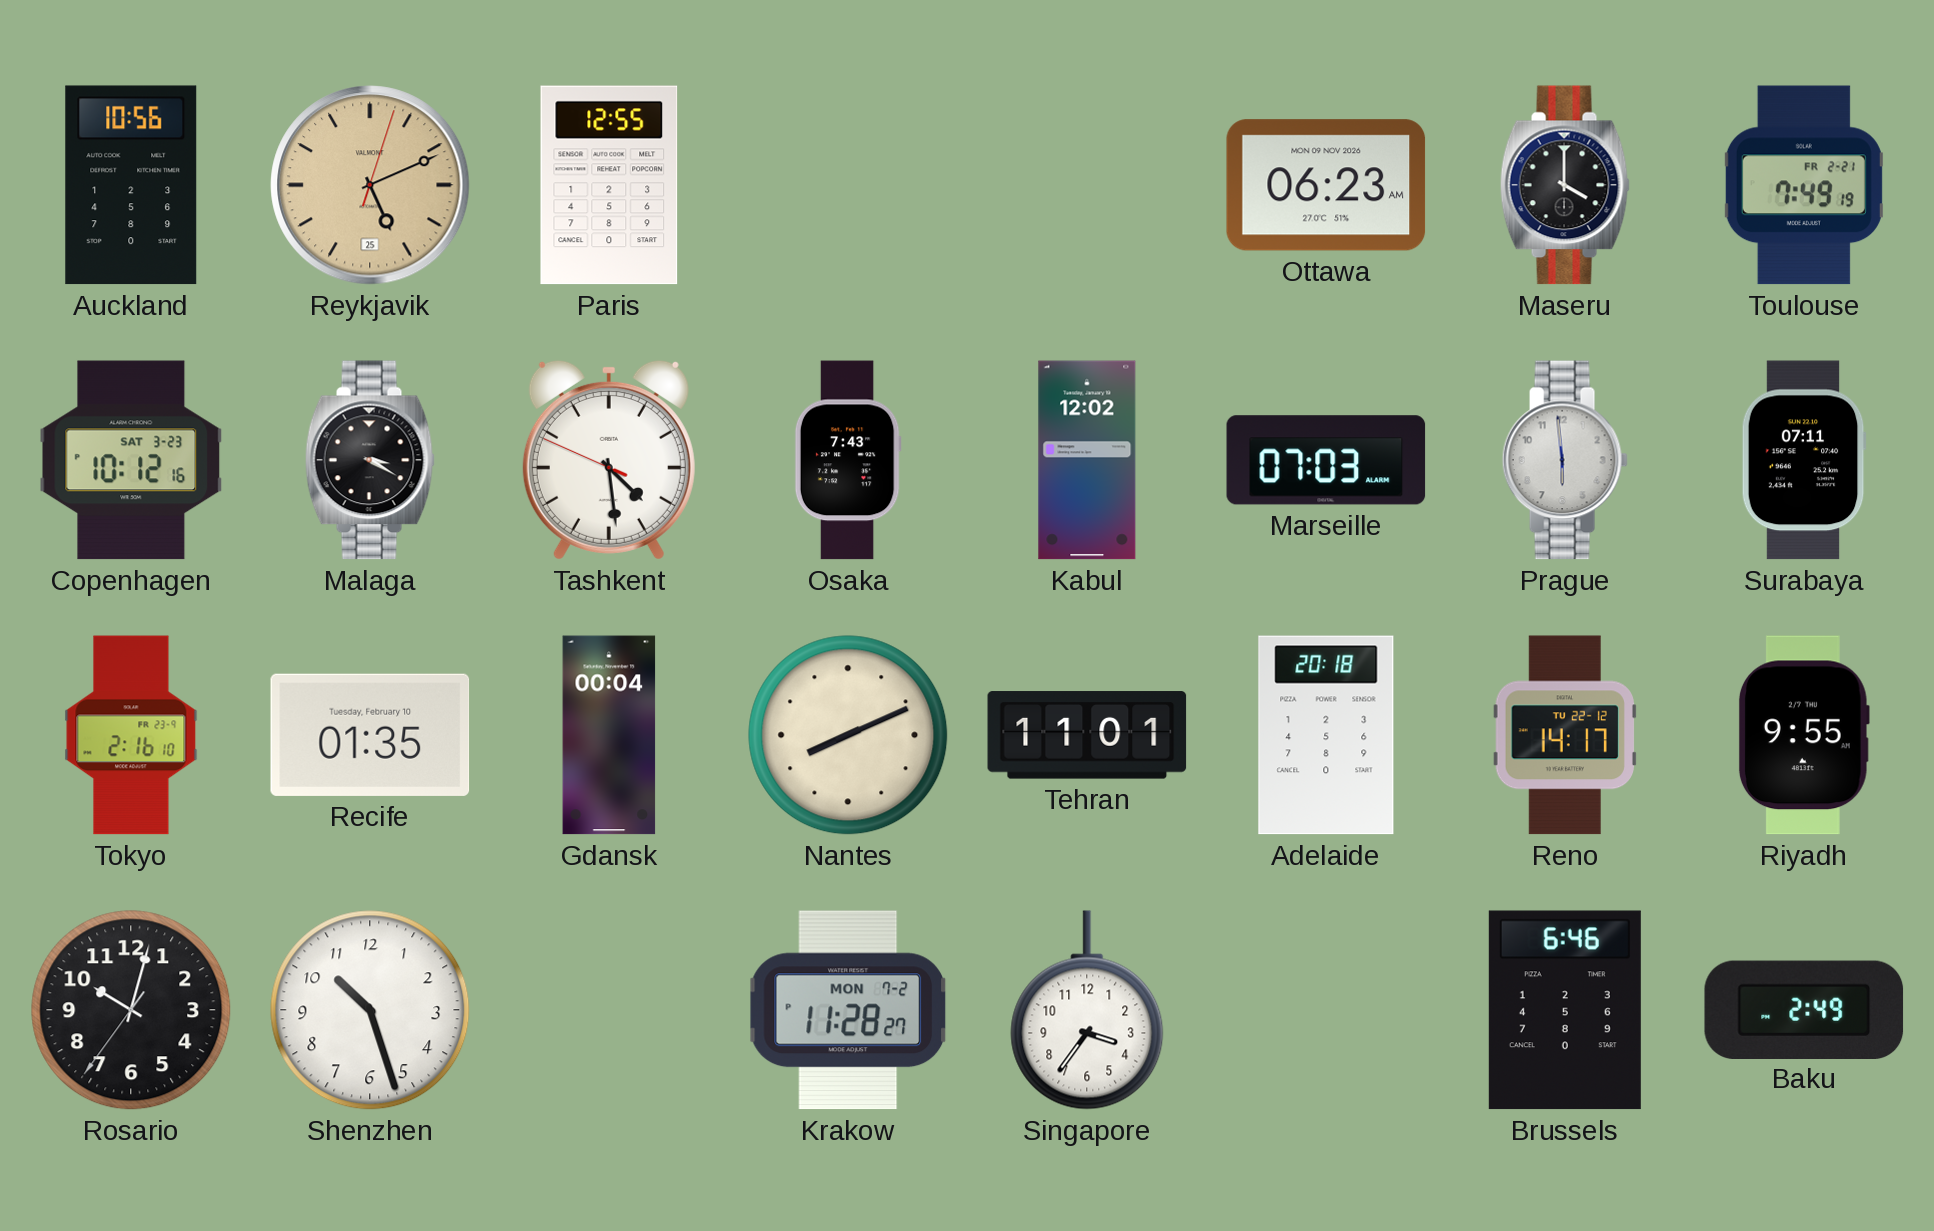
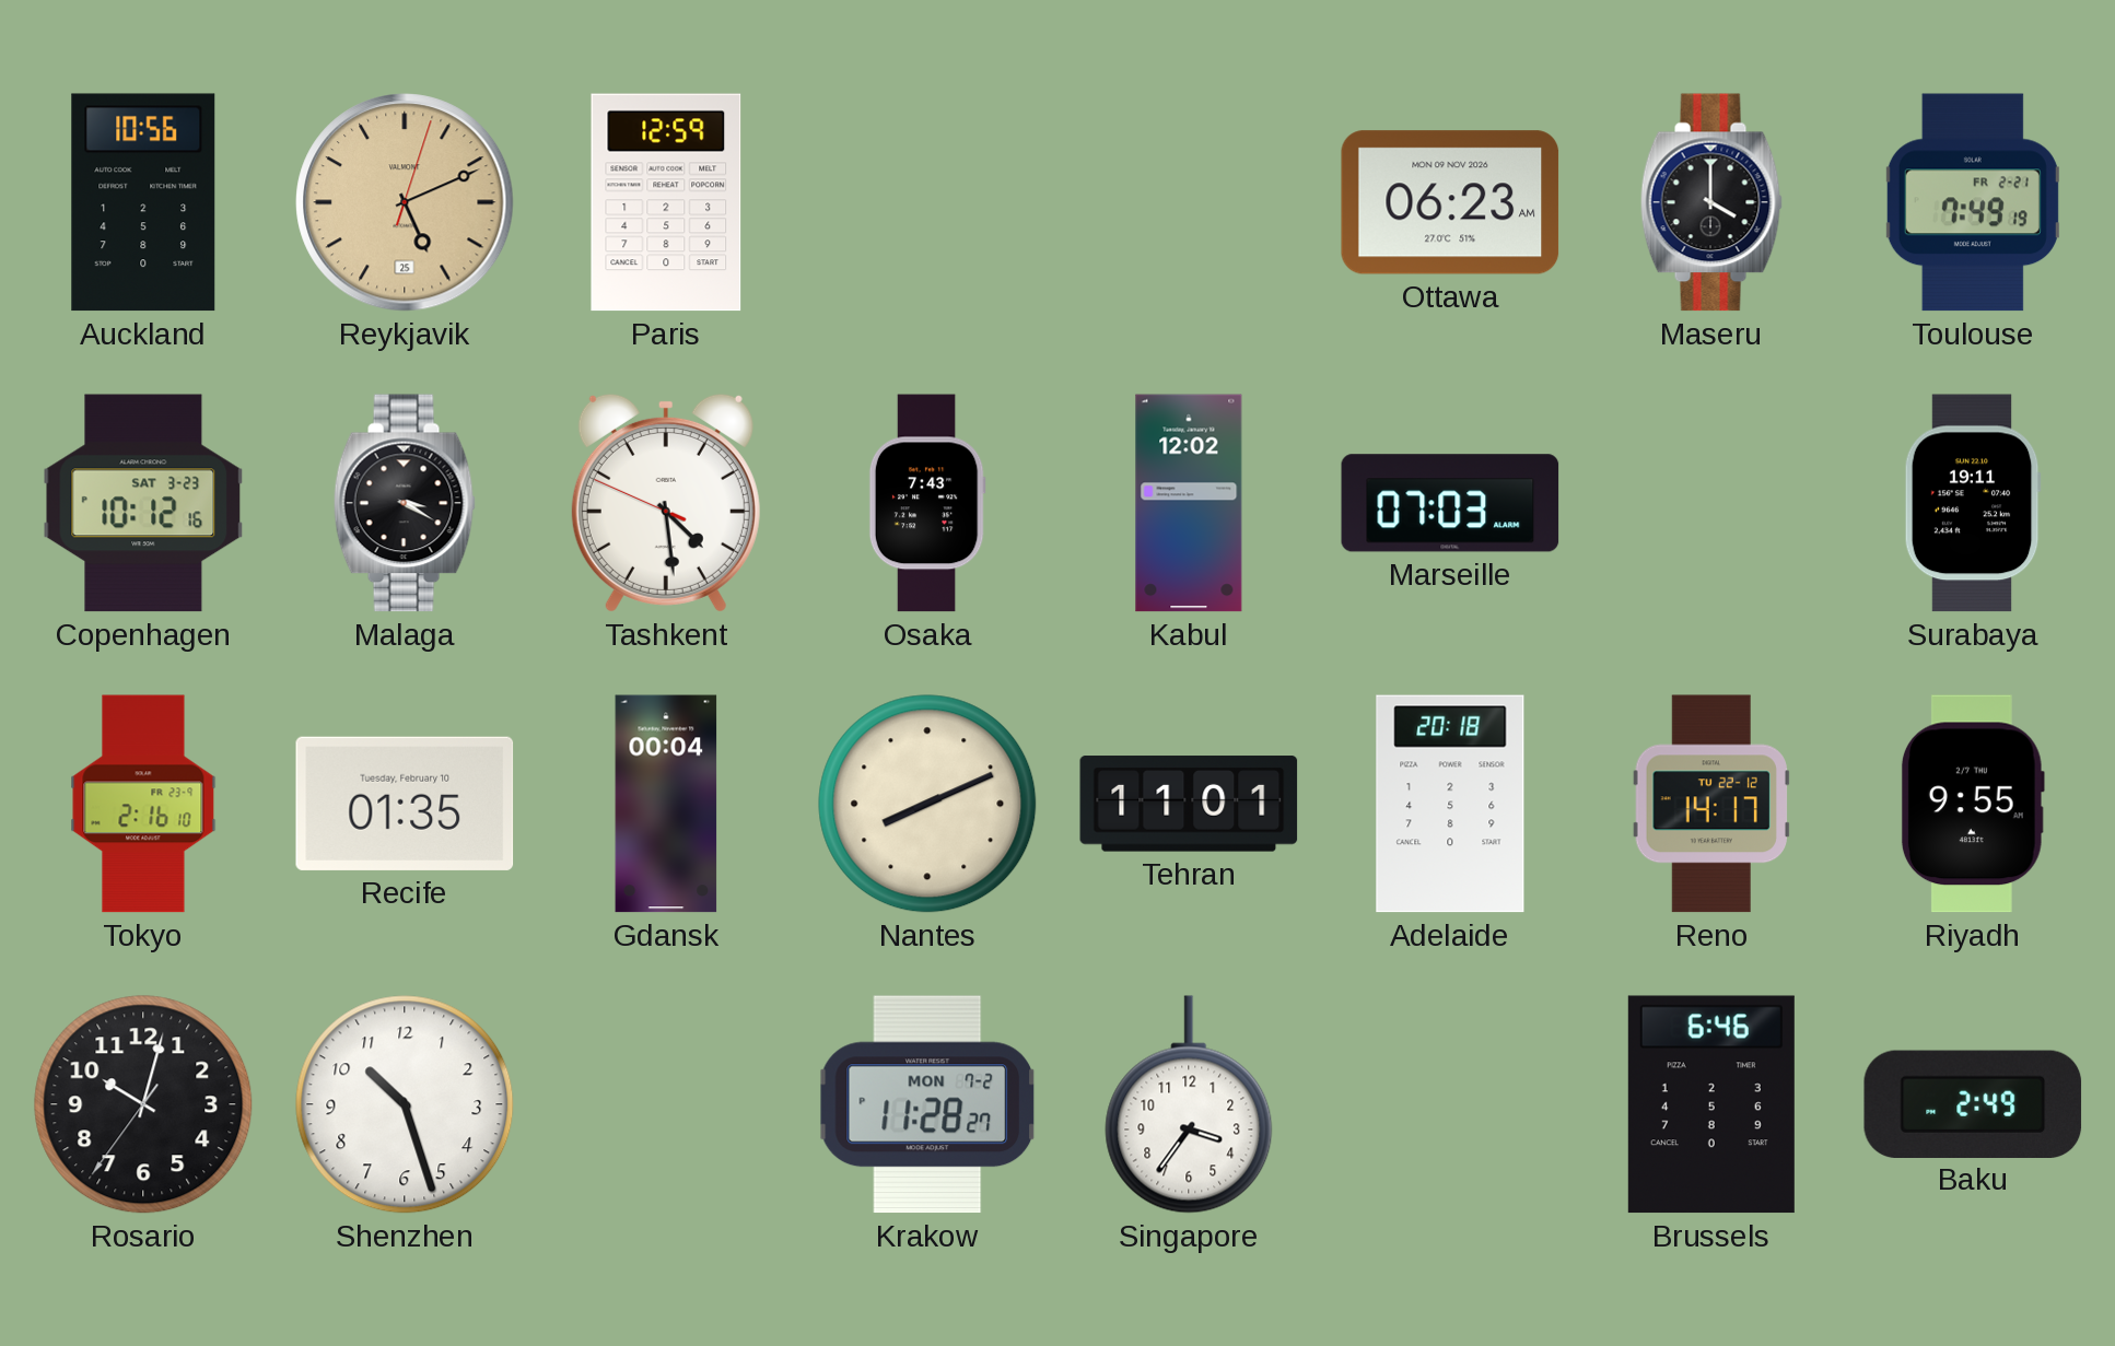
Paris: 12:55 -> 12:59
Prague: 5:59 -> none
Surabaya: 07:11 -> 19:11
